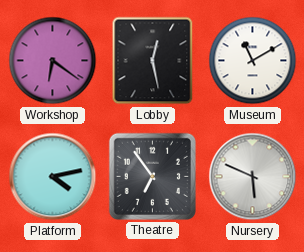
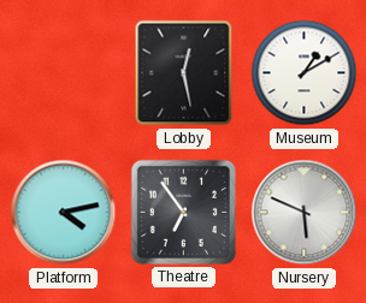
Workshop: 6:21 -> none
Museum: 11:10 -> 1:10
